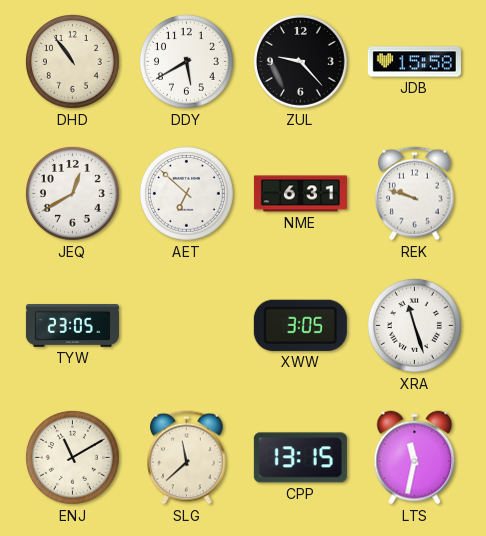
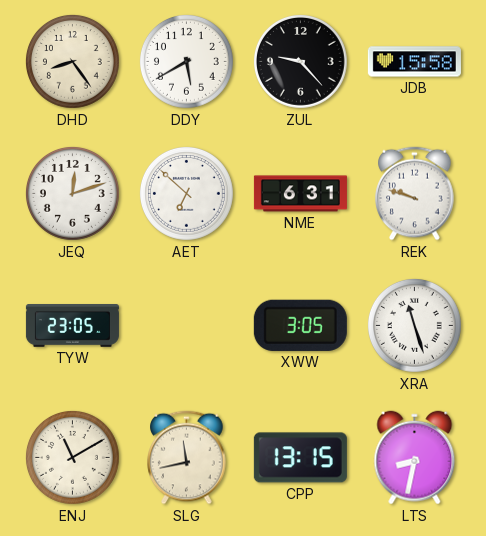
DHD: 10:54 -> 8:24
JEQ: 12:40 -> 12:12
SLG: 11:38 -> 11:43
LTS: 11:32 -> 8:32
